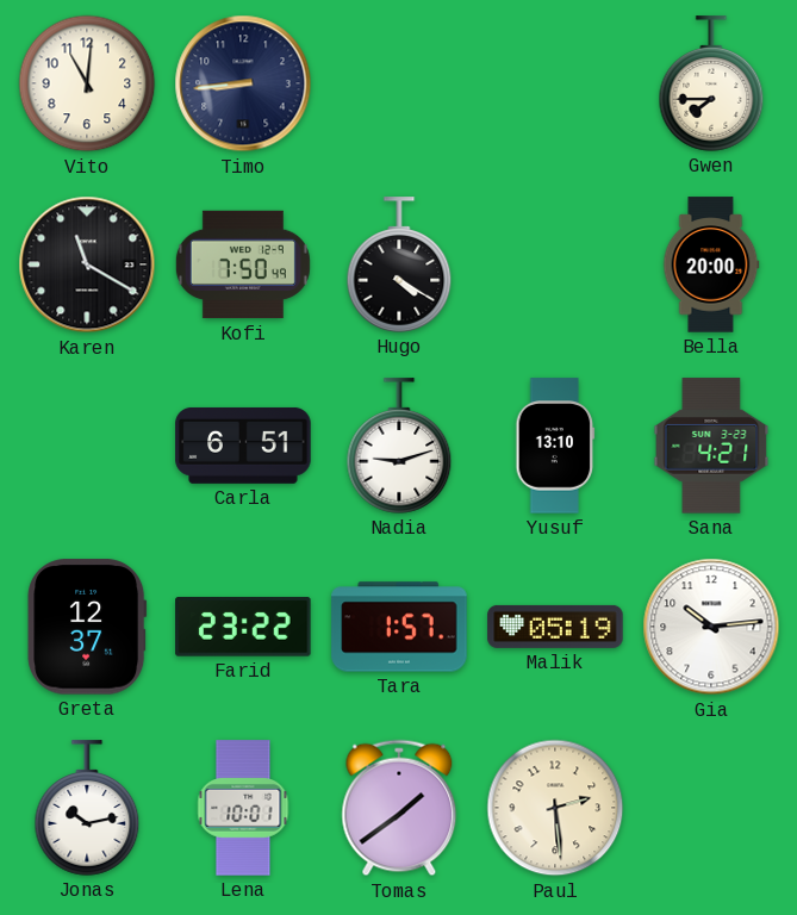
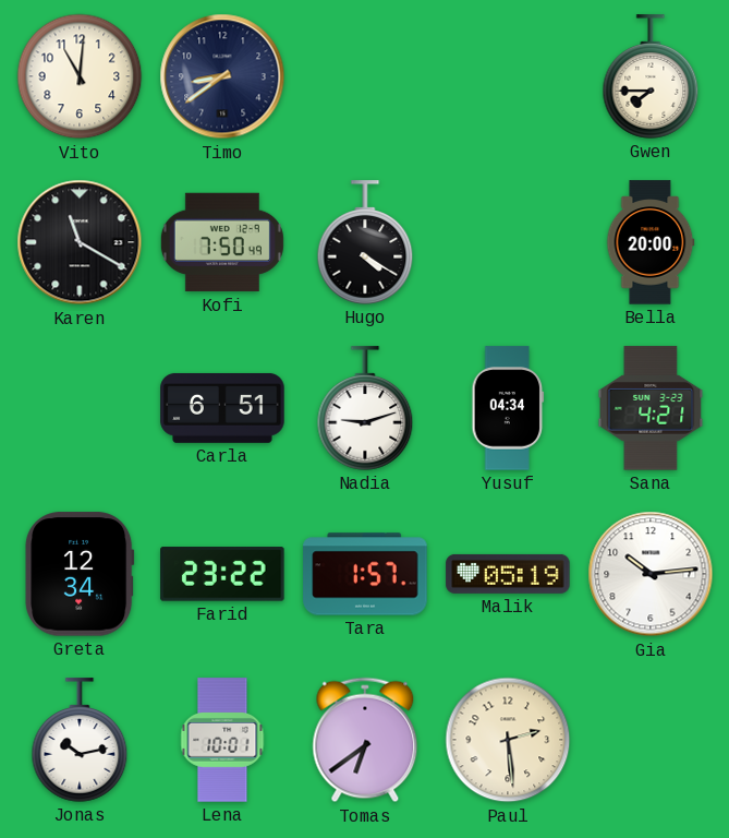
Timo: 8:44 -> 8:39
Yusuf: 13:10 -> 04:34
Greta: 12:37 -> 12:34
Tomas: 1:39 -> 6:39
